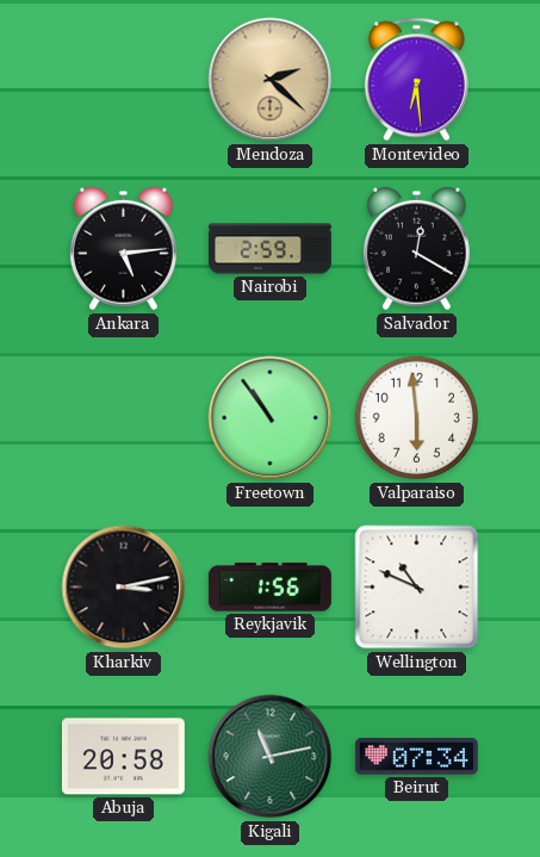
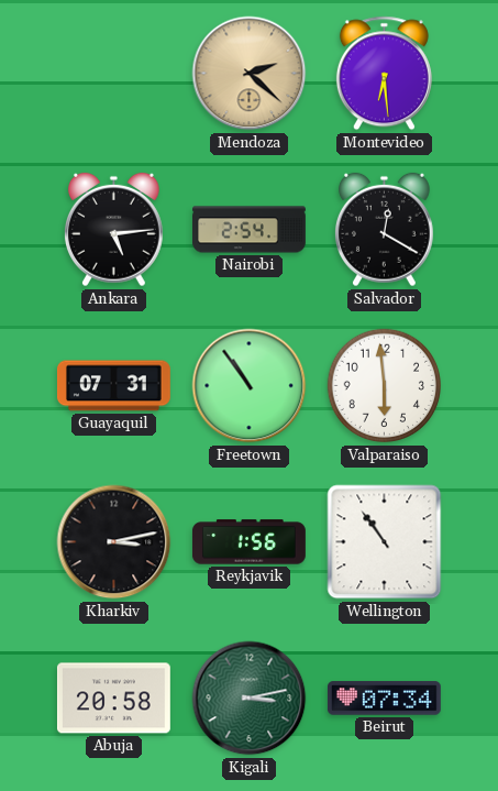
Nairobi: 2:59 -> 2:54
Guayaquil: none -> 07:31
Wellington: 10:49 -> 10:54
Kigali: 11:13 -> 3:13
